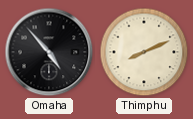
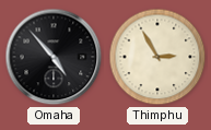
Thimphu: 8:11 -> 2:55
